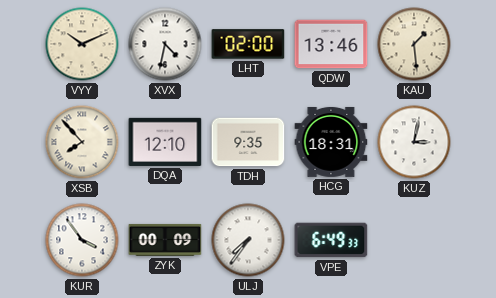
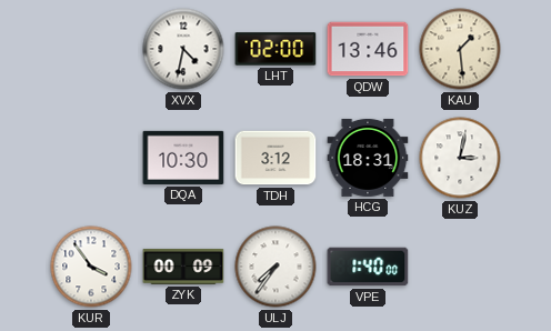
VYY: 10:11 -> none
XSB: 7:53 -> none
DQA: 12:10 -> 10:30
TDH: 9:35 -> 3:12
VPE: 6:49 -> 1:40
